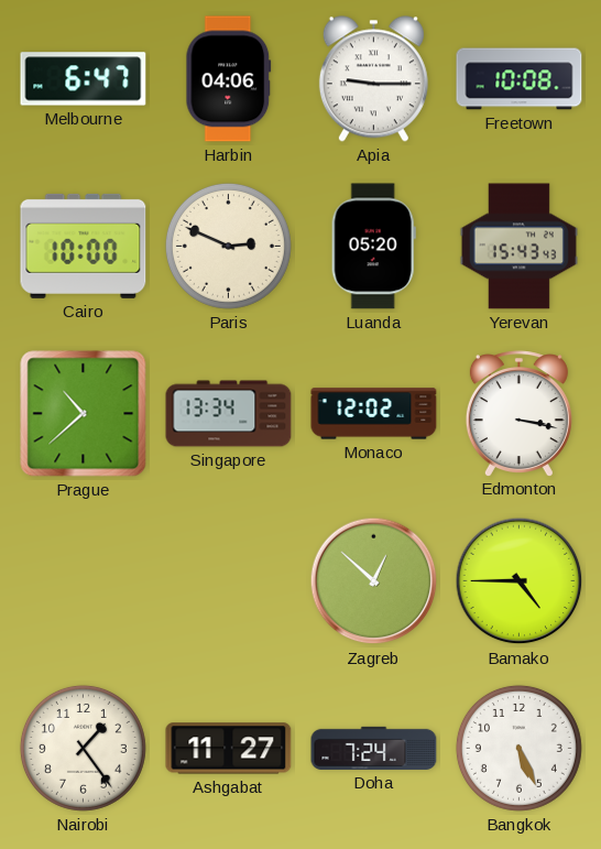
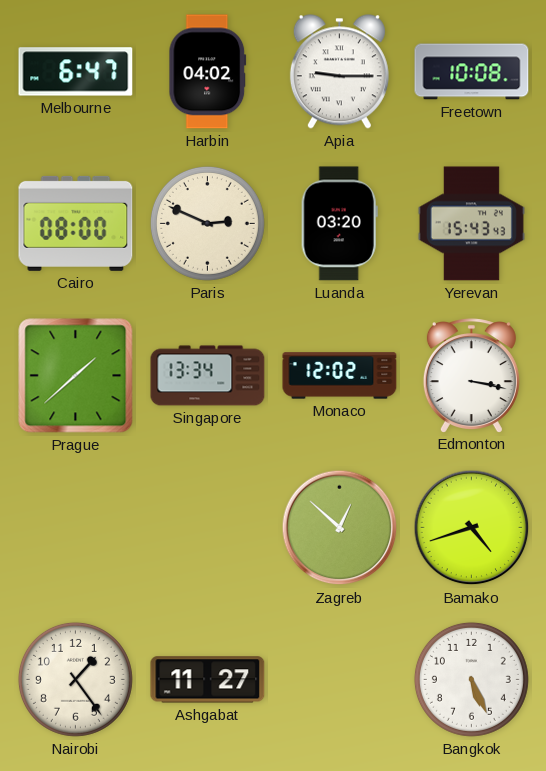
Harbin: 04:06 -> 04:02
Cairo: 10:00 -> 08:00
Luanda: 05:20 -> 03:20
Prague: 10:38 -> 1:38
Bamako: 4:45 -> 4:42
Doha: 7:24 -> none
